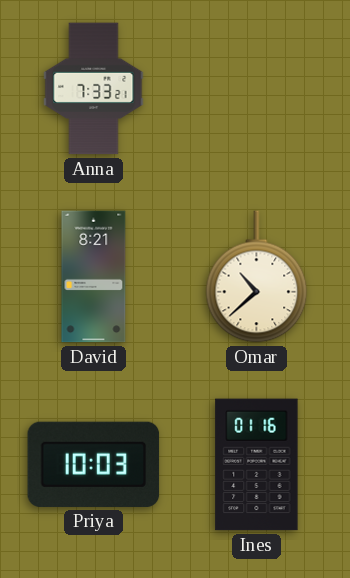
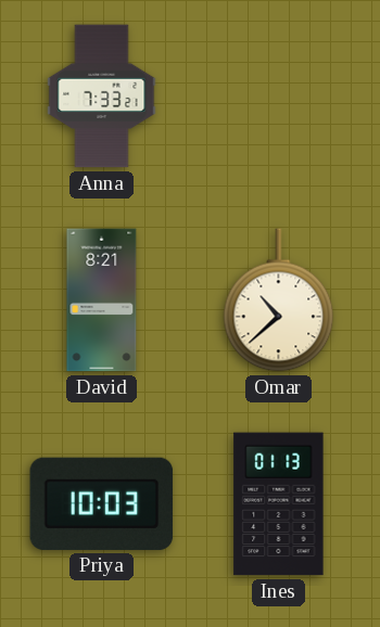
Ines: 01:16 -> 01:13
